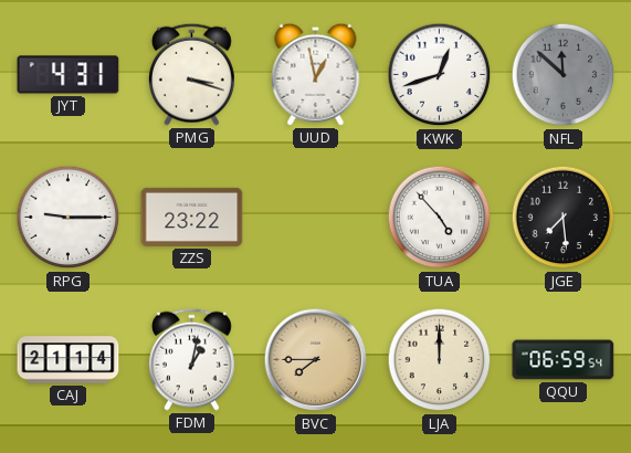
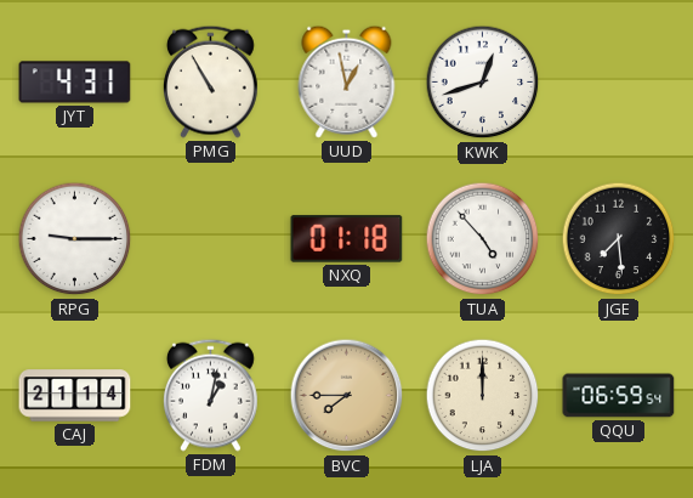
PMG: 3:18 -> 10:55
NFL: 11:52 -> none
ZZS: 23:22 -> none
NXQ: none -> 01:18
